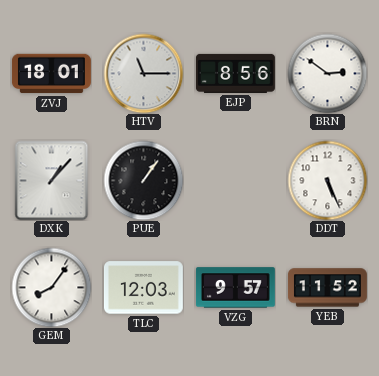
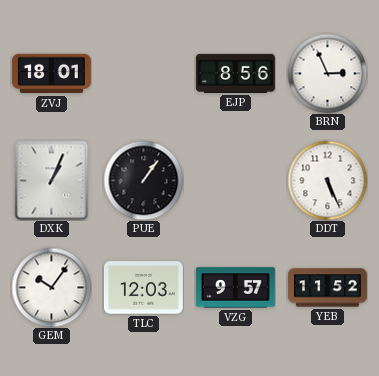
HTV: 11:15 -> none
BRN: 2:51 -> 2:56
DXK: 1:07 -> 1:04
GEM: 8:06 -> 10:06
